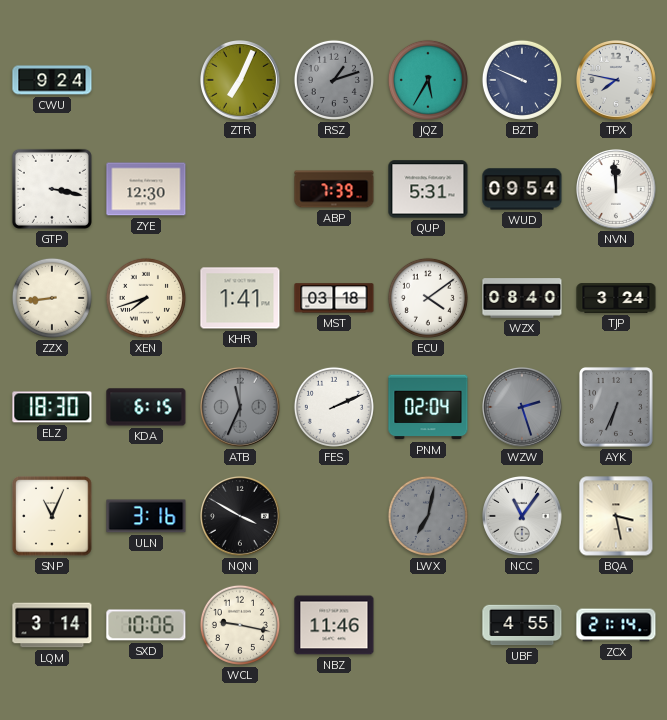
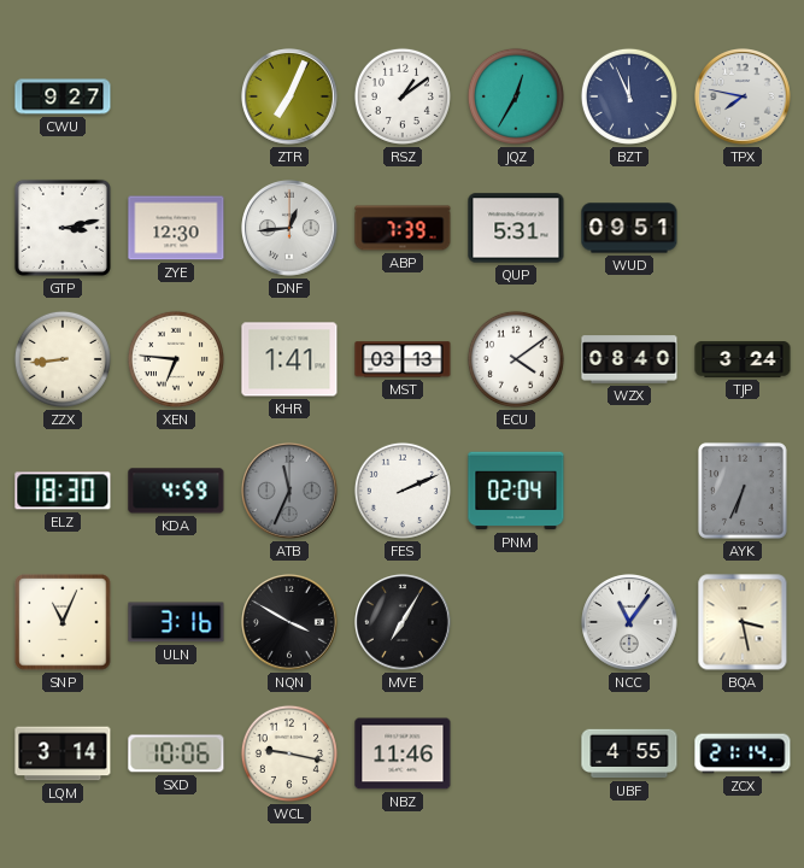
CWU: 9:24 -> 9:27
RSZ: 1:12 -> 1:09
RSZ dial: grey -> white
JQZ: 5:35 -> 12:35
BZT: 9:49 -> 11:56
GTP: 3:17 -> 3:13
DNF: none -> 12:44
WUD: 09:54 -> 09:51
NVN: 11:59 -> none
XEN: 7:42 -> 6:46
MST: 03:18 -> 03:13
KDA: 6:15 -> 4:59
WZW: 2:27 -> none
MVE: none -> 7:05
LWX: 7:02 -> none
